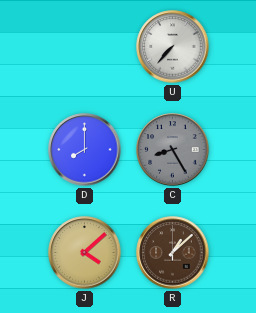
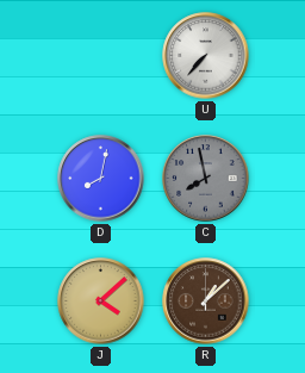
D: 8:00 -> 8:02
C: 8:25 -> 7:58
